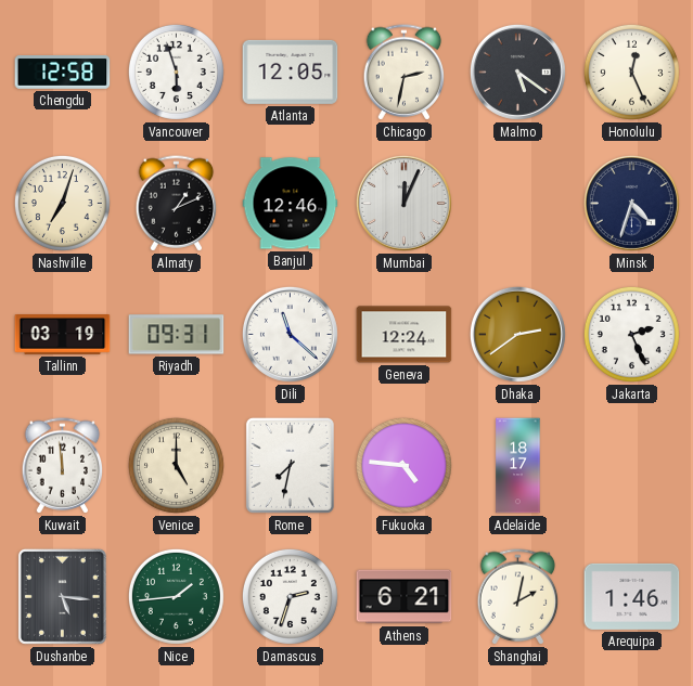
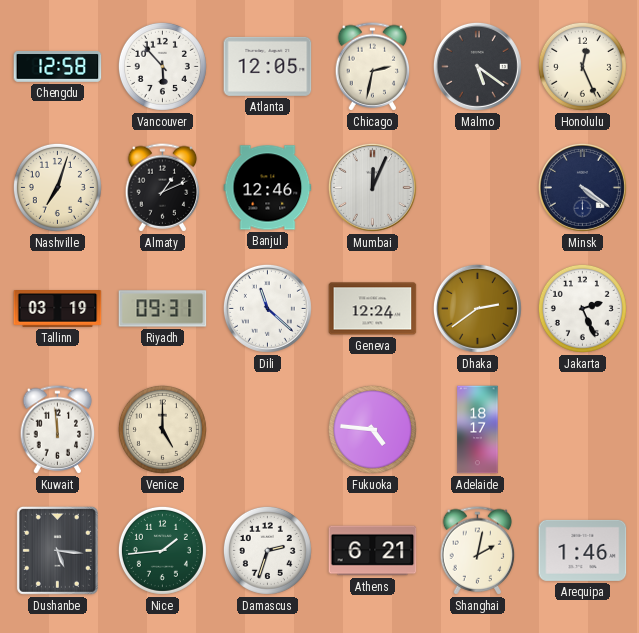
Vancouver: 5:57 -> 5:53
Minsk: 4:33 -> 4:21
Rome: 7:32 -> none
